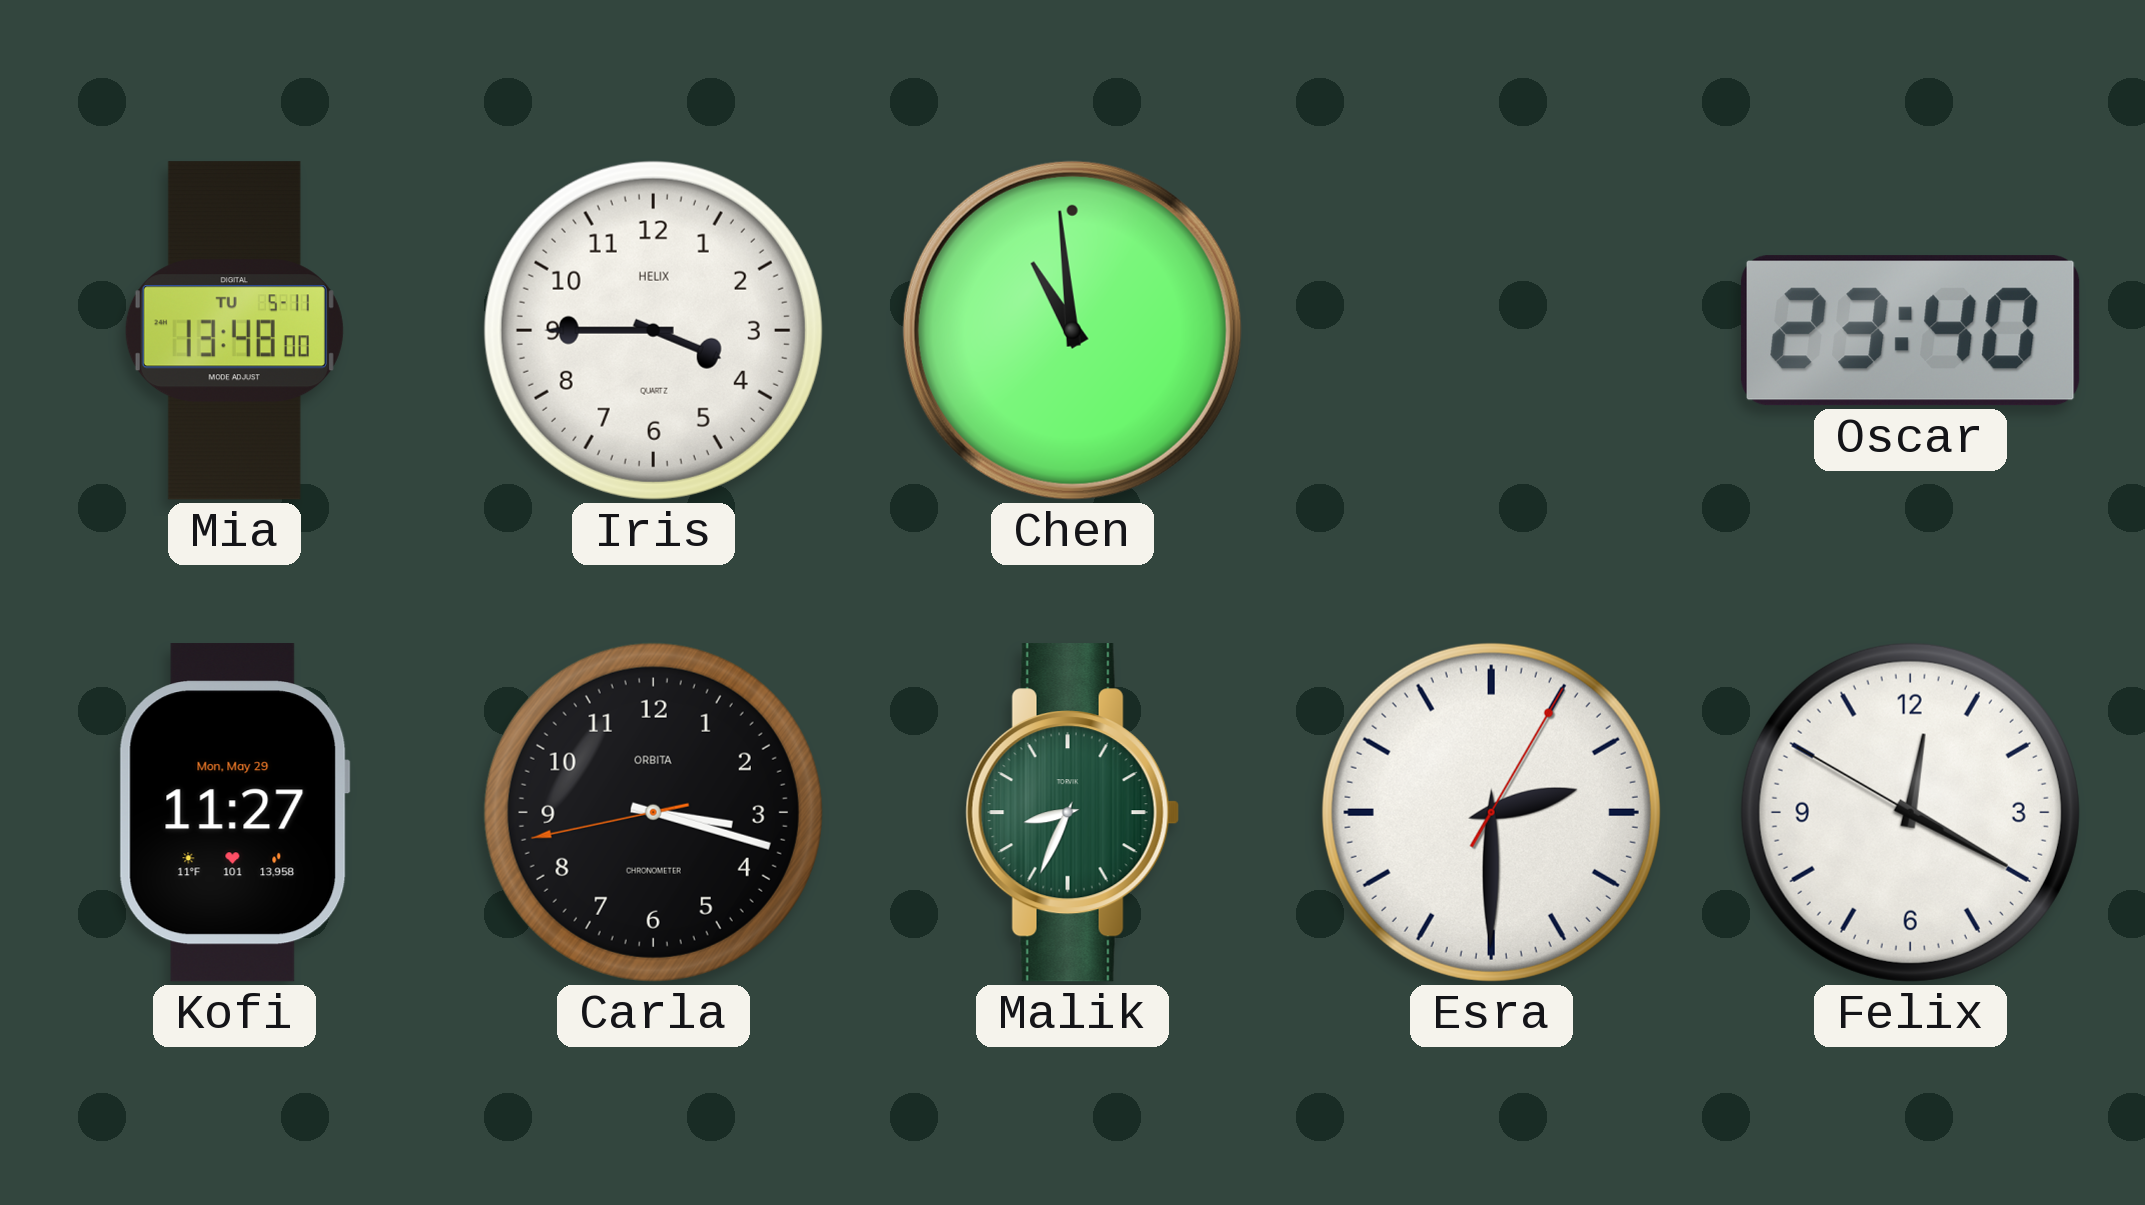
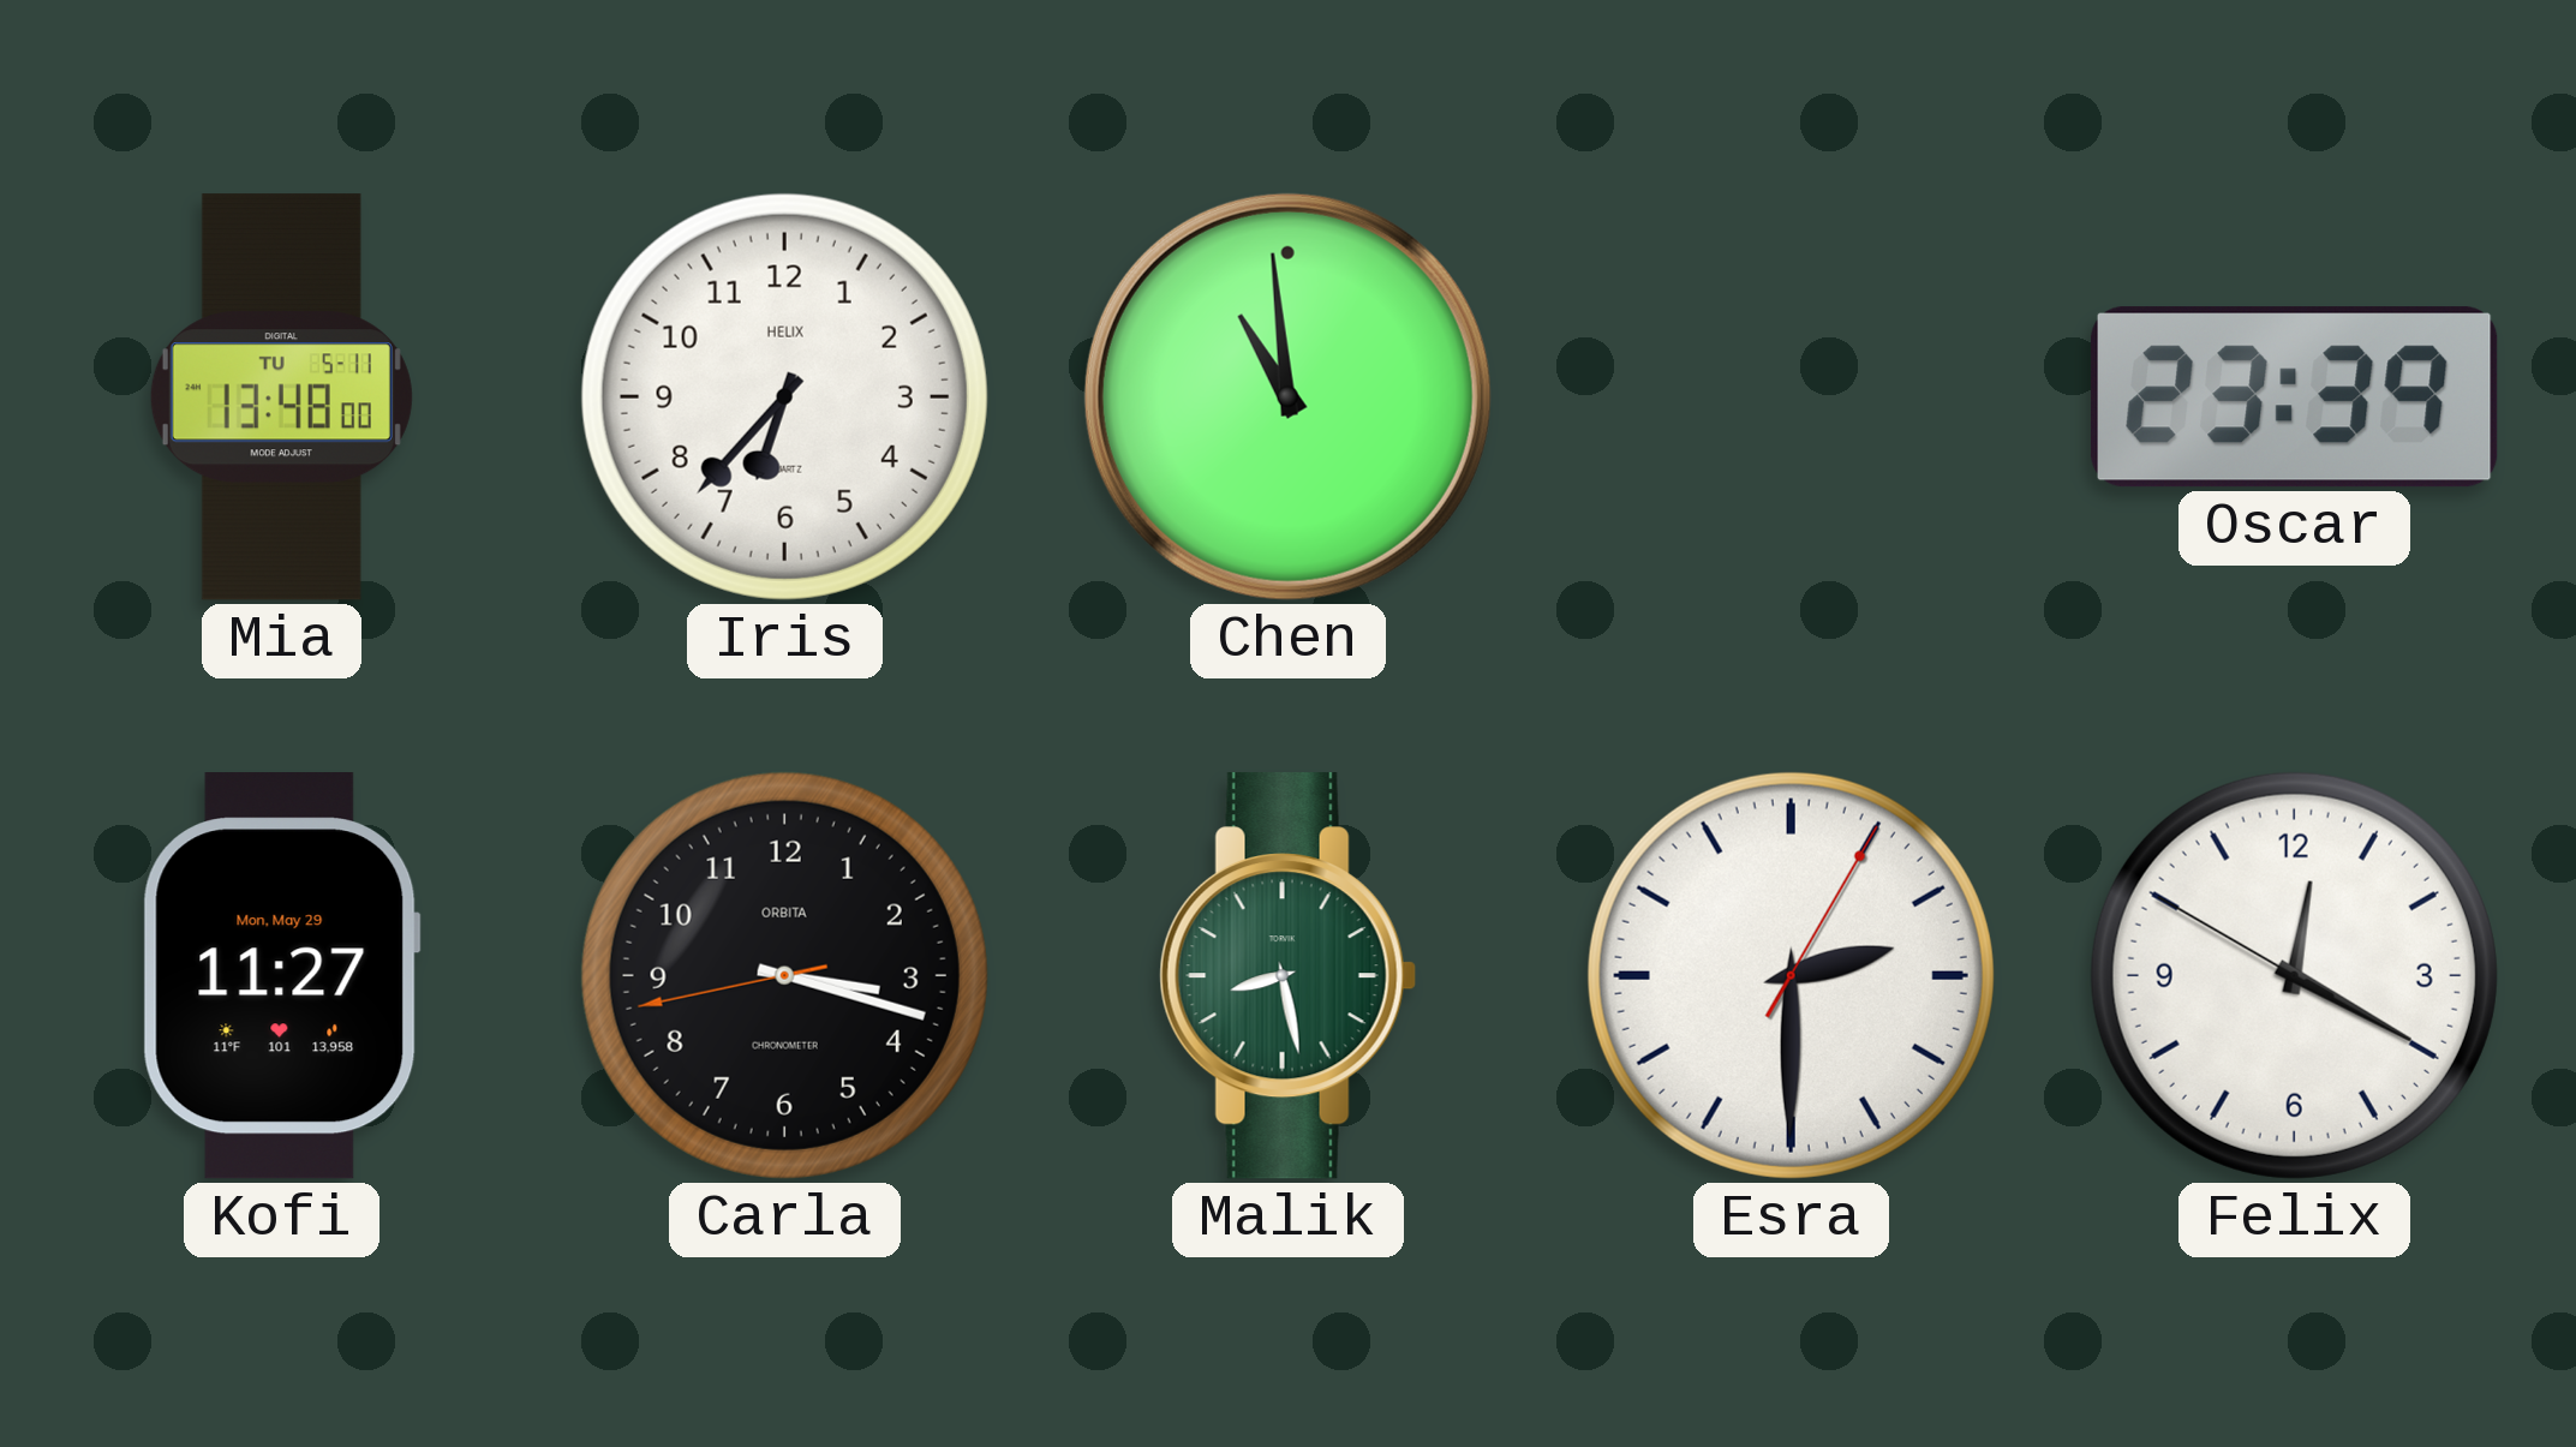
Iris: 3:45 -> 6:37
Oscar: 23:40 -> 23:39
Malik: 8:34 -> 8:28
